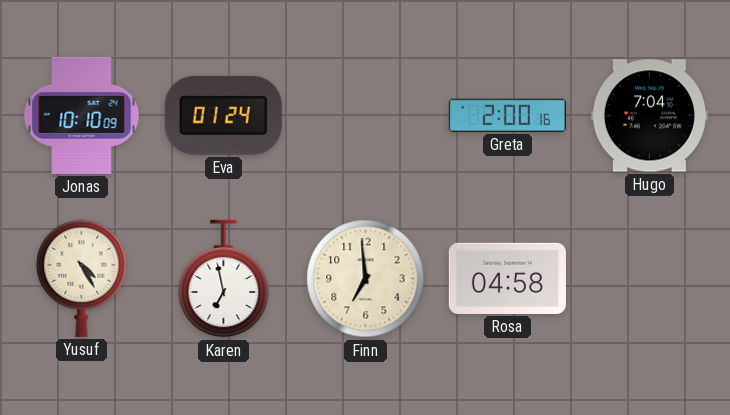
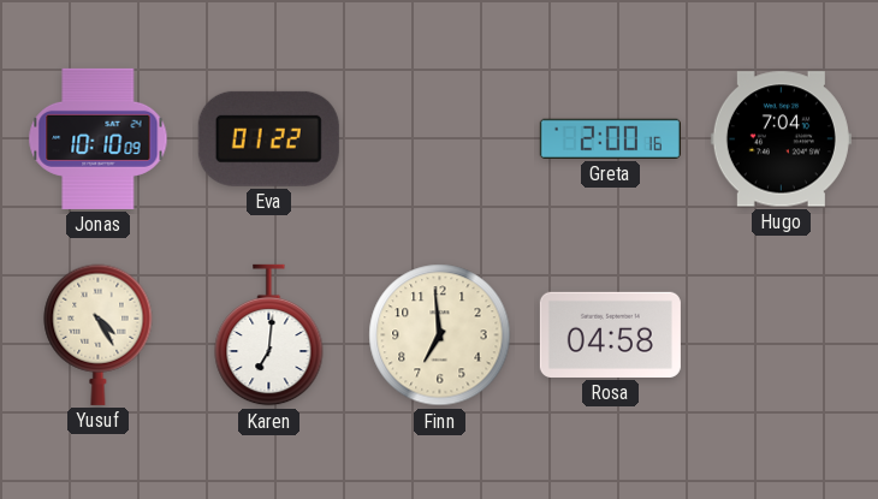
Eva: 01:24 -> 01:22
Karen: 6:58 -> 7:01
